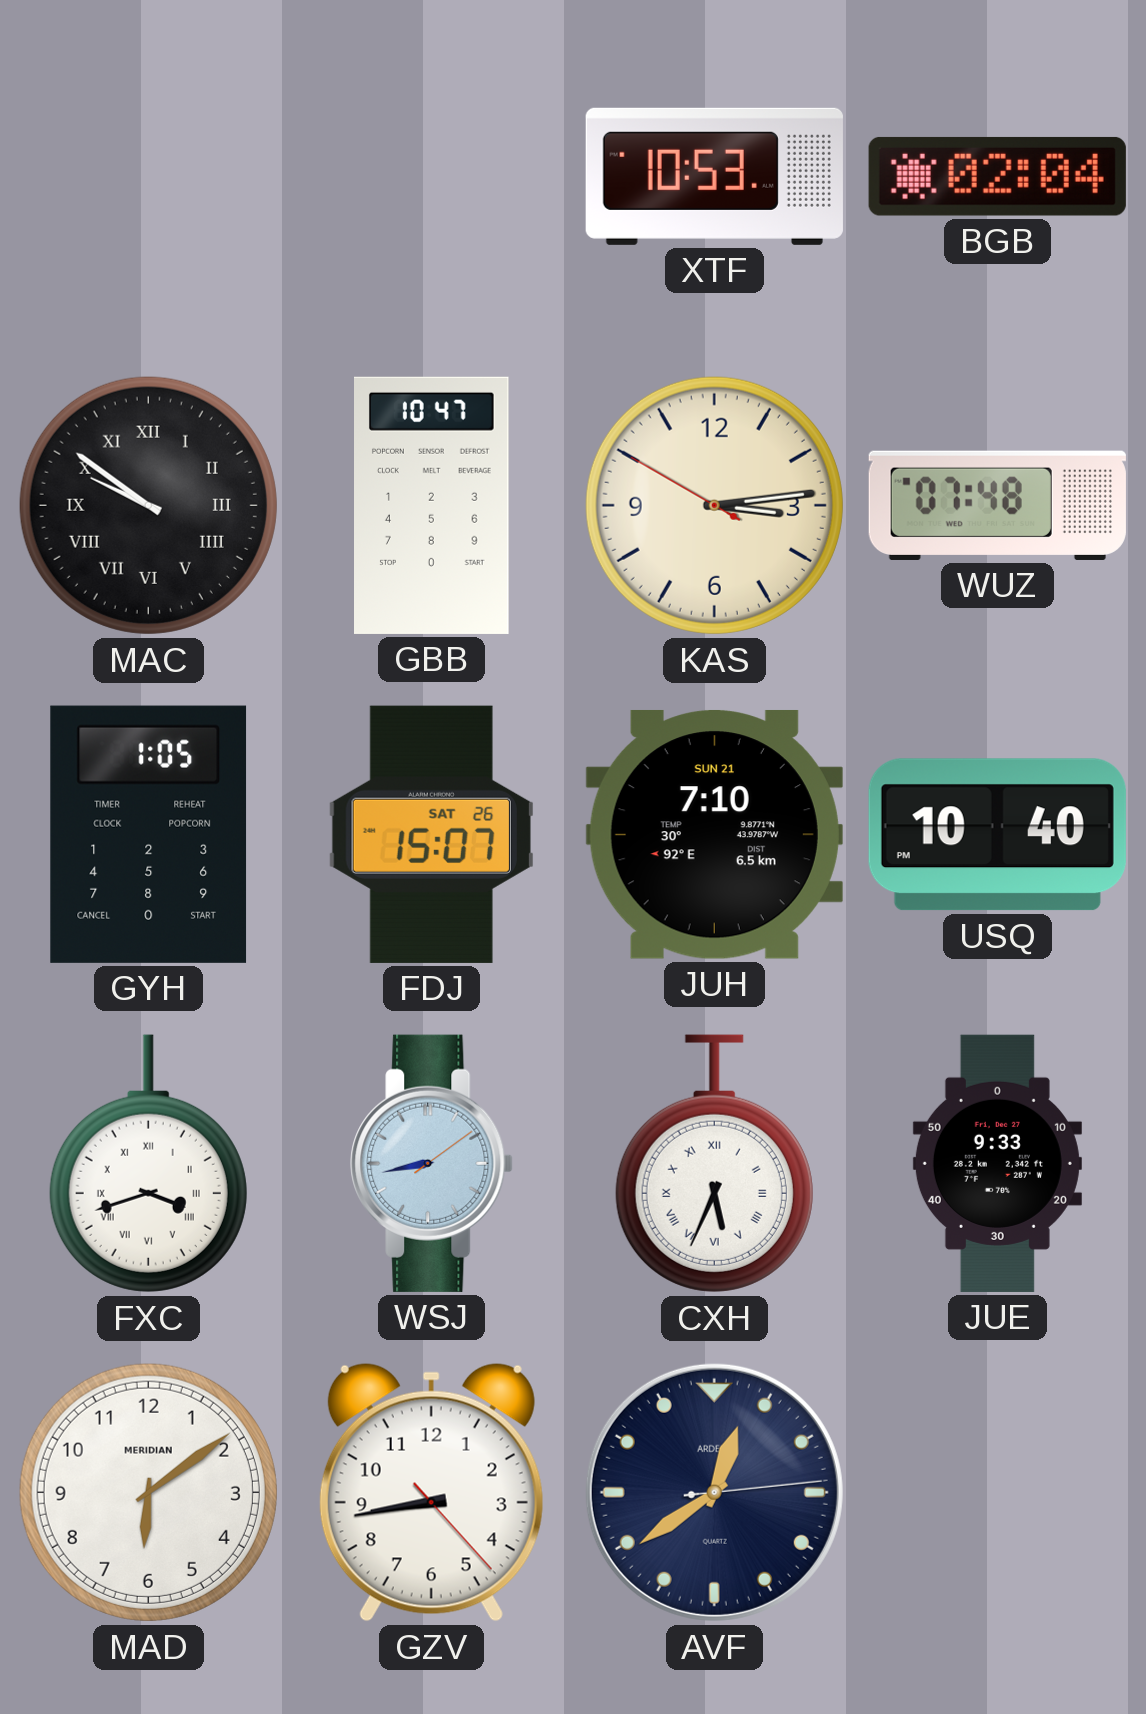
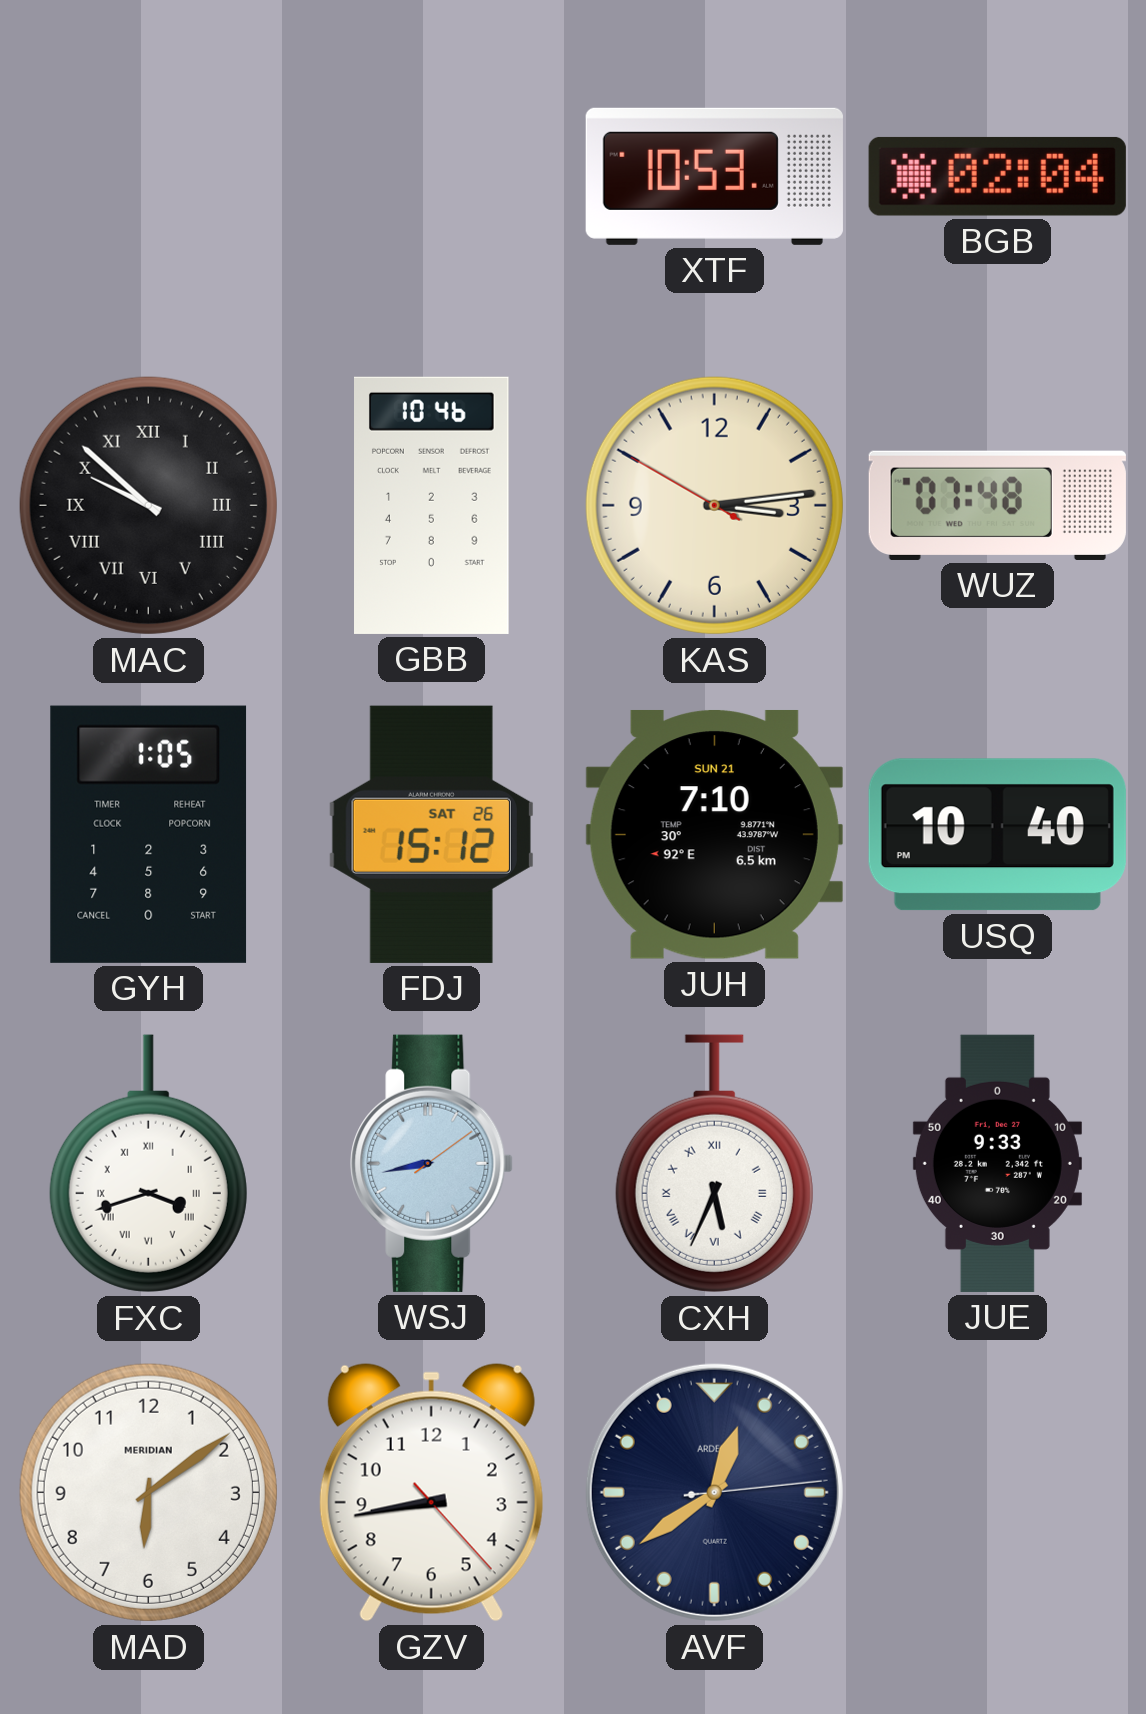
MAC: 9:51 -> 9:52
GBB: 10:47 -> 10:46
FDJ: 15:07 -> 15:12
